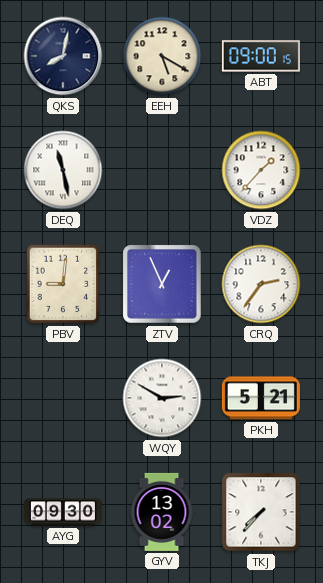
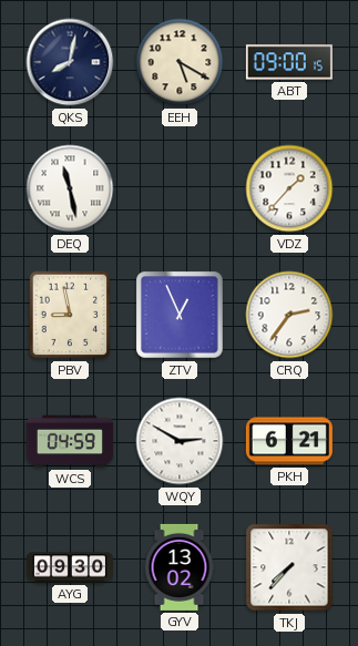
PBV: 9:01 -> 8:58
WCS: none -> 04:59
PKH: 5:21 -> 6:21
